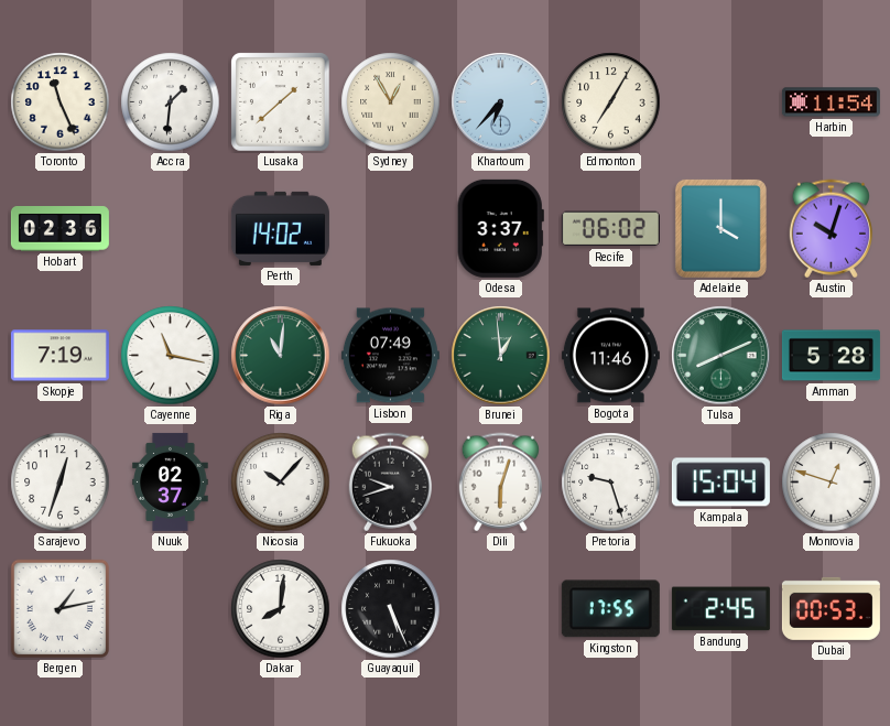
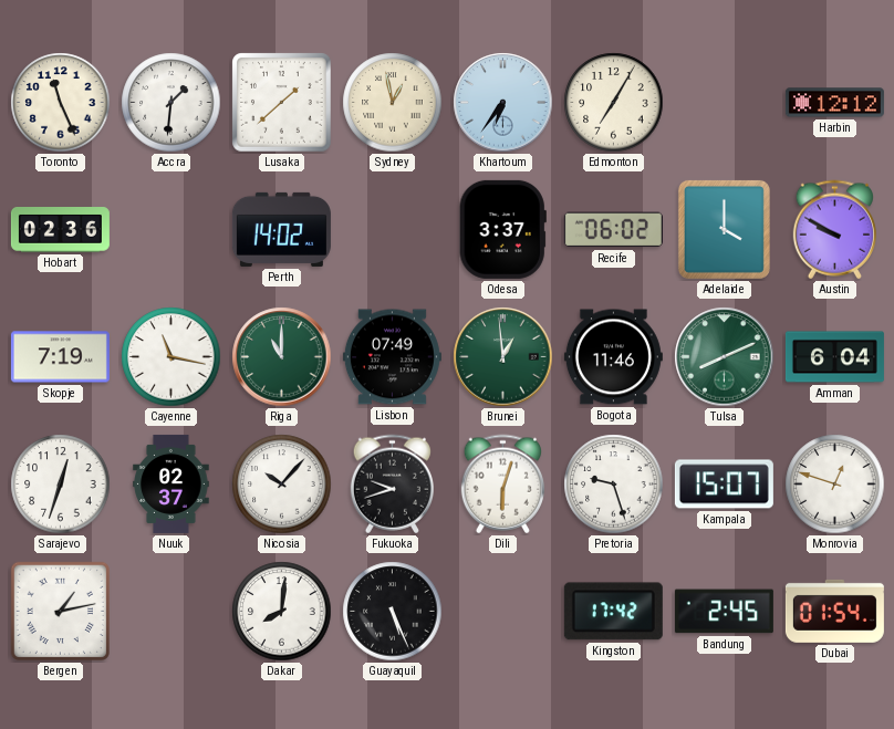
Sydney: 12:55 -> 12:58
Khartoum: 6:37 -> 6:36
Harbin: 11:54 -> 12:12
Austin: 10:03 -> 9:50
Riga: 11:01 -> 11:00
Amman: 5:28 -> 6:04
Kampala: 15:04 -> 15:07
Kingston: 17:55 -> 17:42
Dubai: 00:53 -> 01:54
